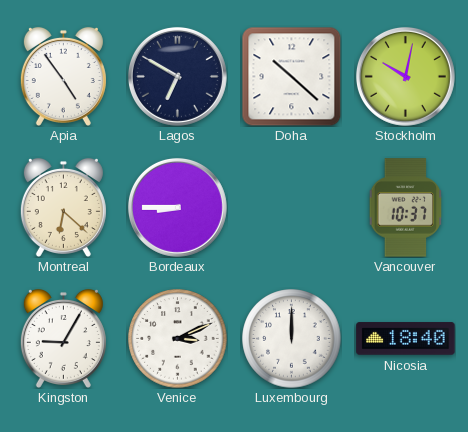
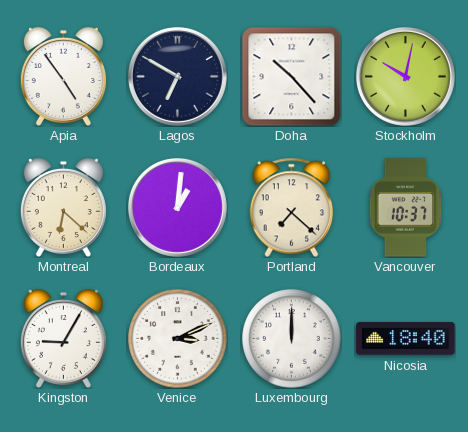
Doha: 10:22 -> 10:23
Bordeaux: 8:45 -> 1:01
Portland: none -> 7:22
